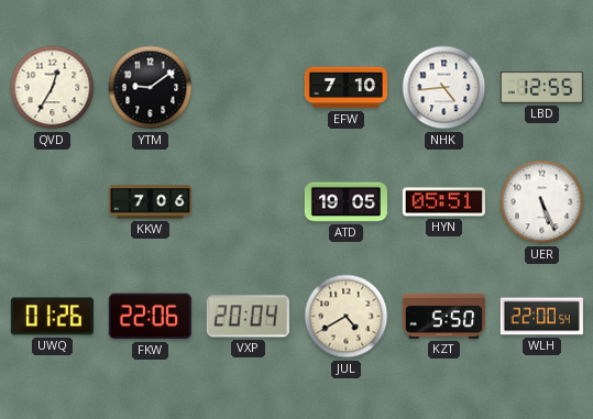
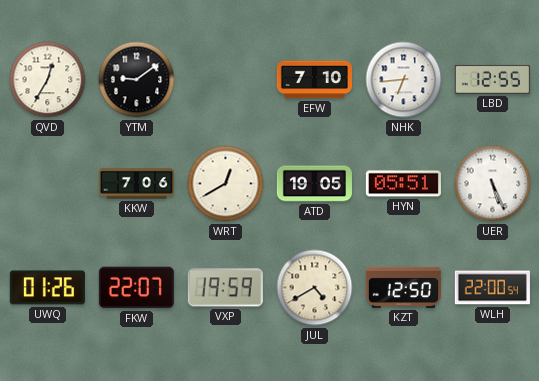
NHK: 4:44 -> 6:44
WRT: none -> 12:40
FKW: 22:06 -> 22:07
VXP: 20:04 -> 19:59
KZT: 5:50 -> 12:50
